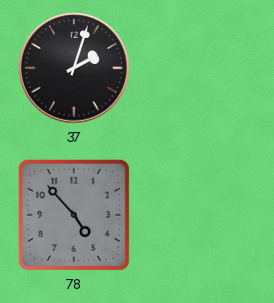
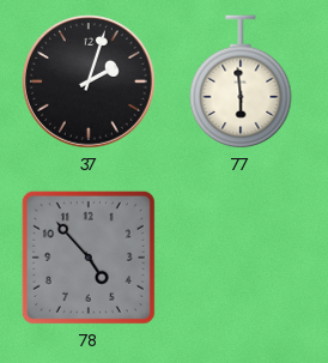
77: none -> 5:59
